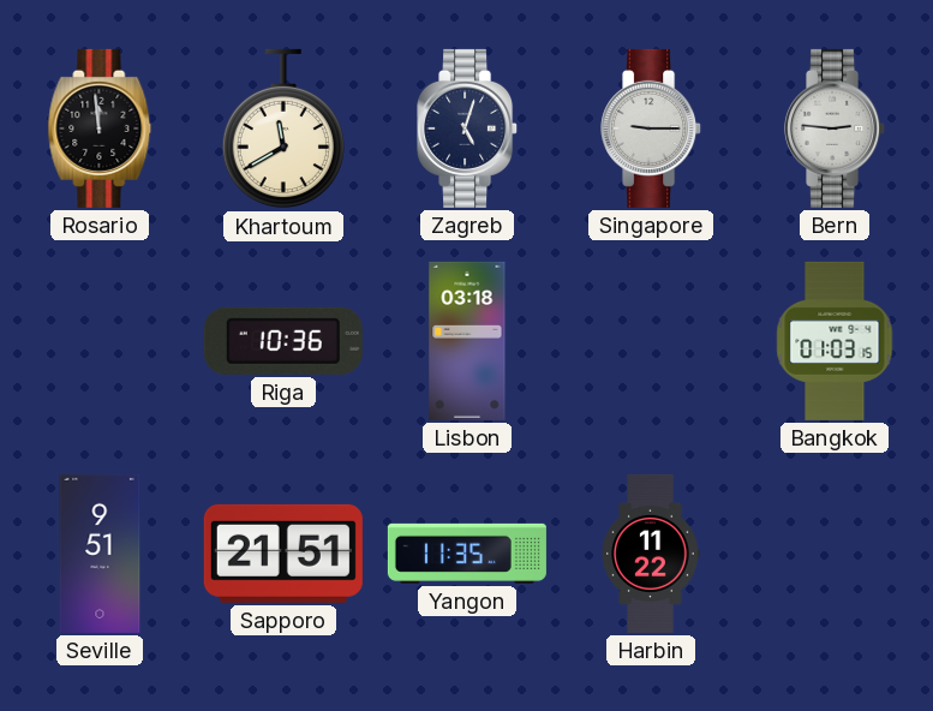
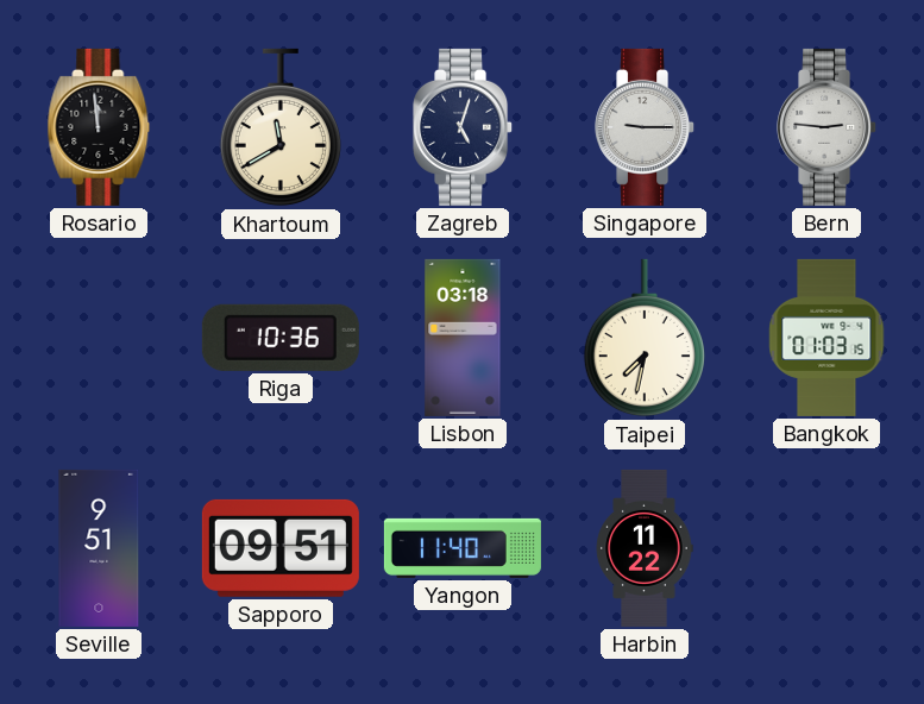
Taipei: none -> 7:32
Sapporo: 21:51 -> 09:51
Yangon: 11:35 -> 11:40
